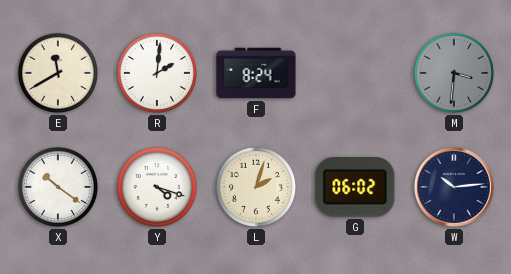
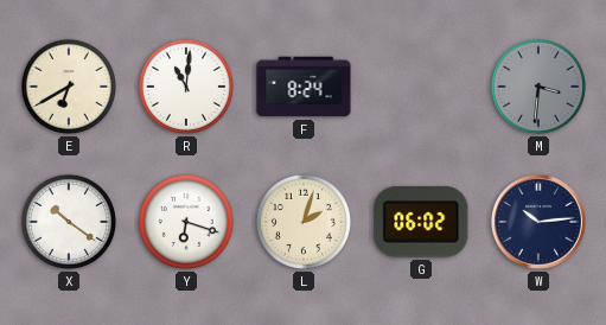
E: 11:40 -> 6:40
R: 2:01 -> 11:01
Y: 4:18 -> 6:18
